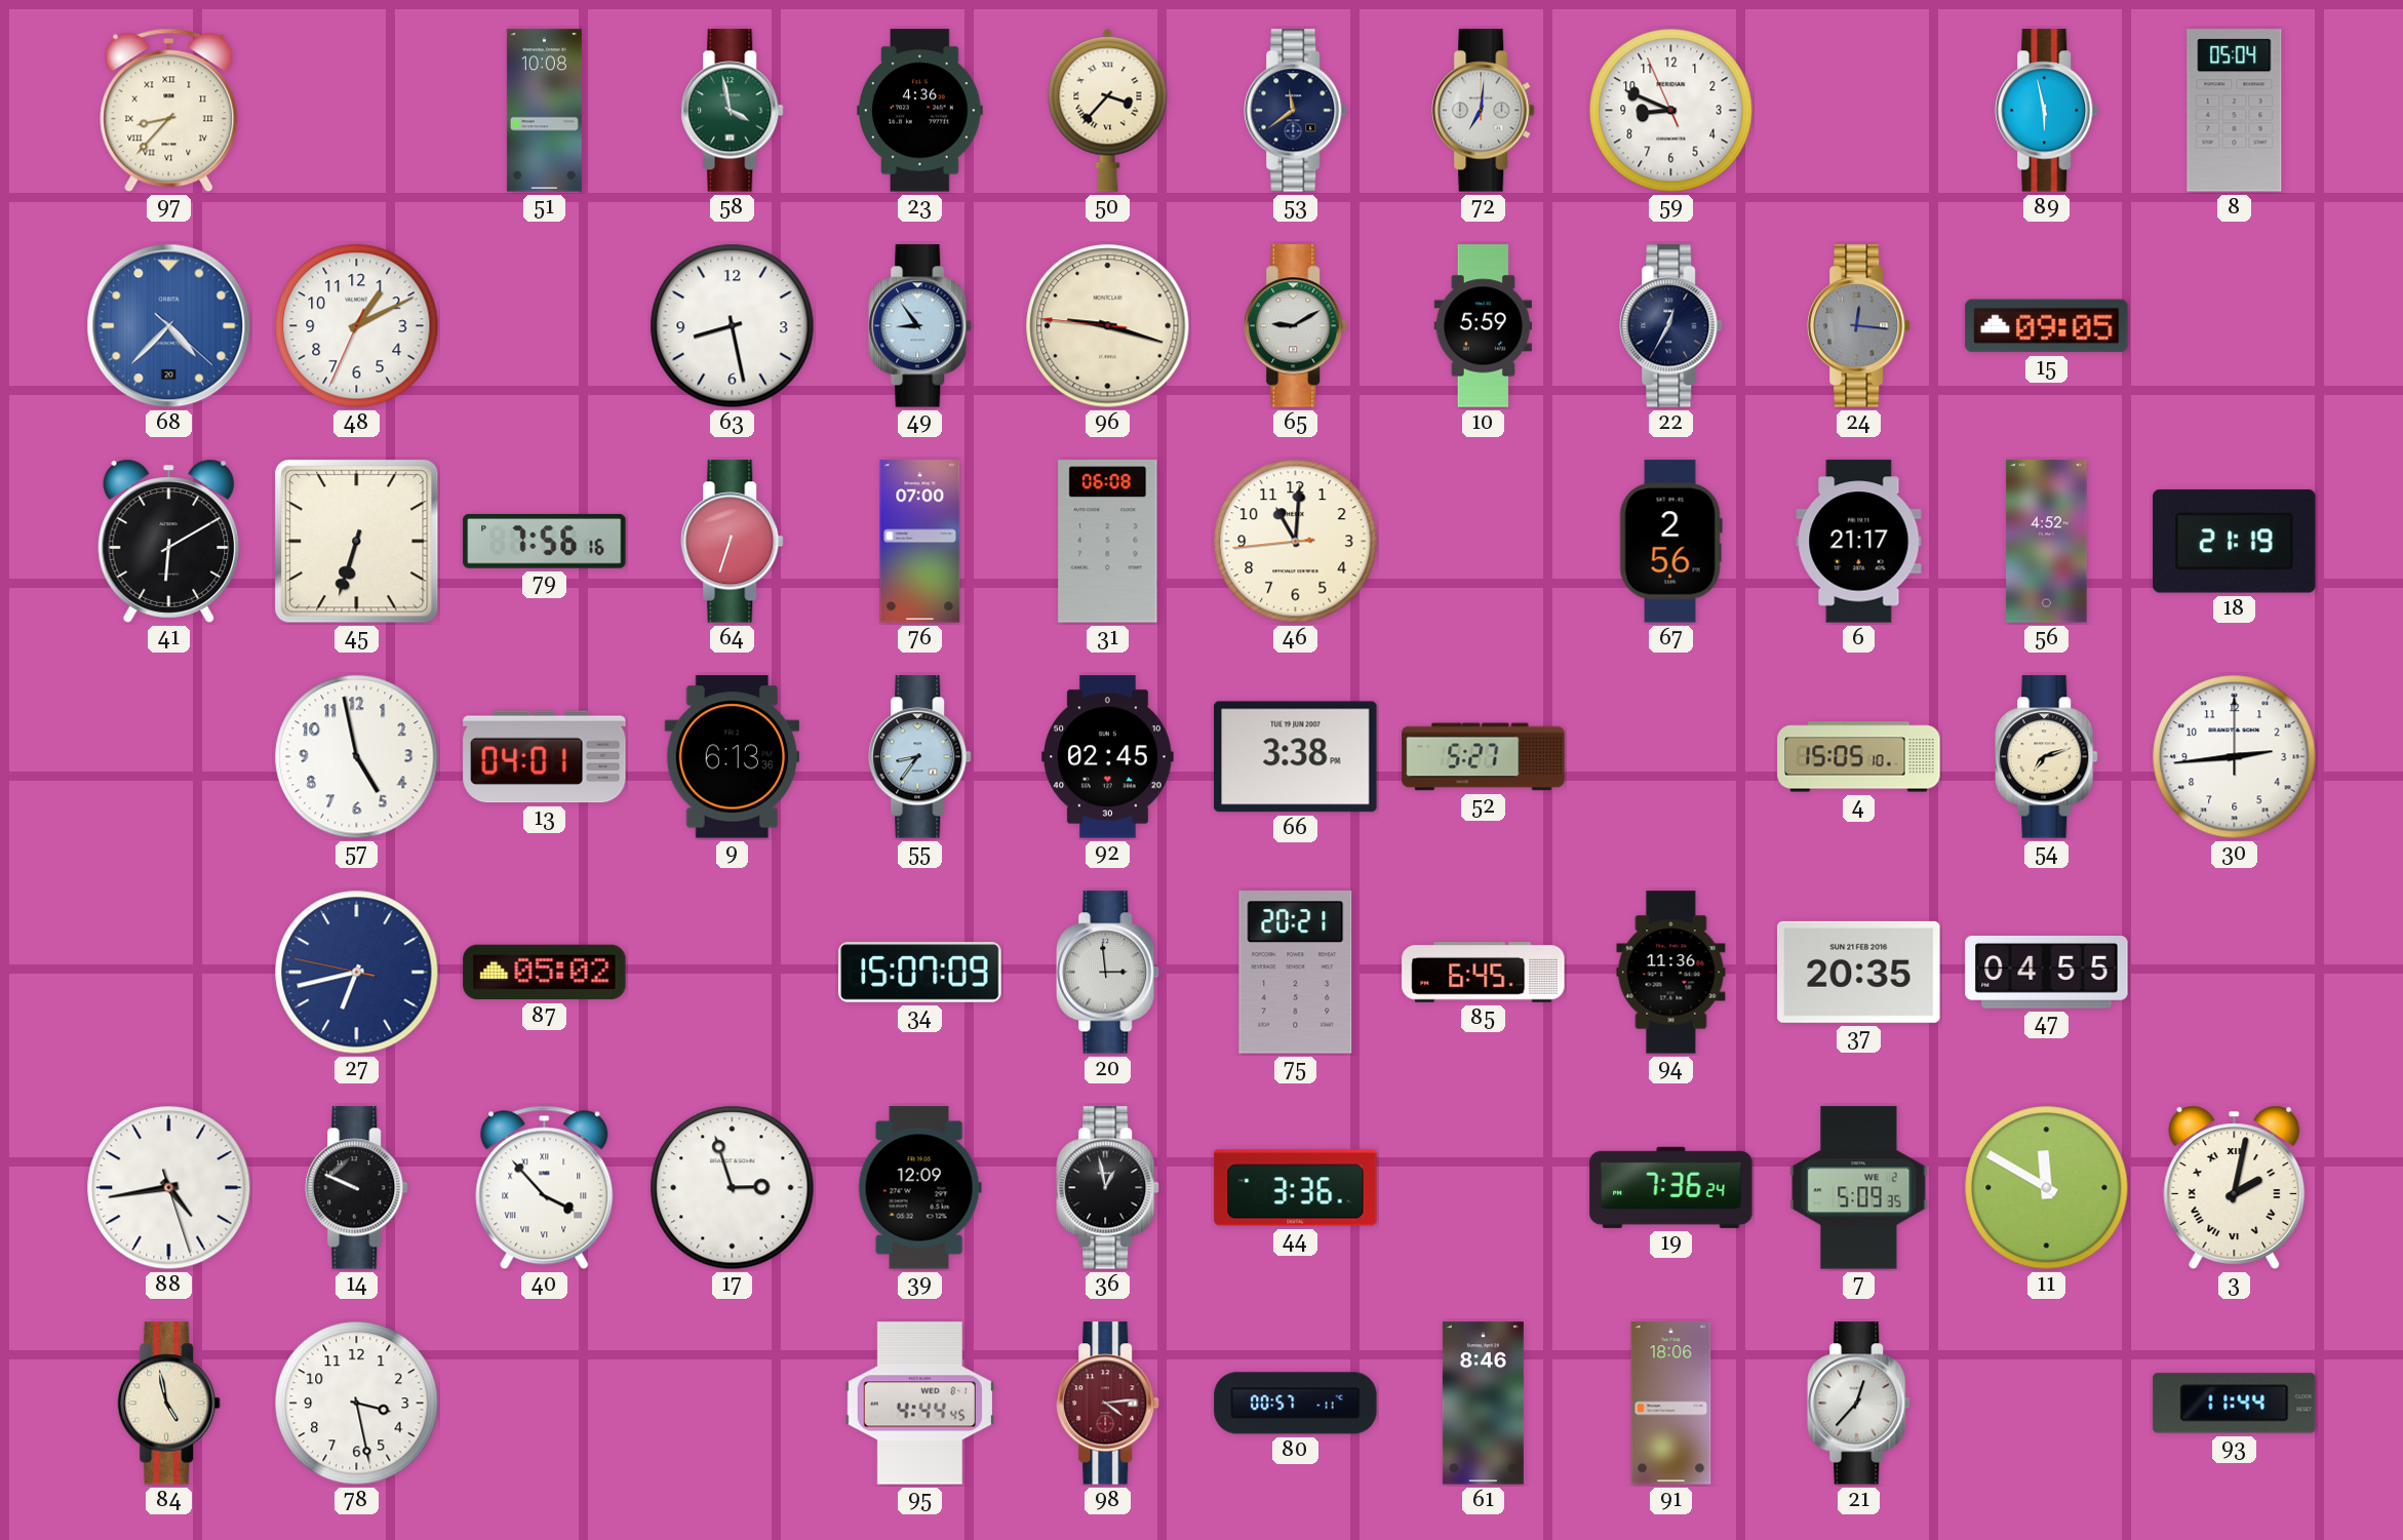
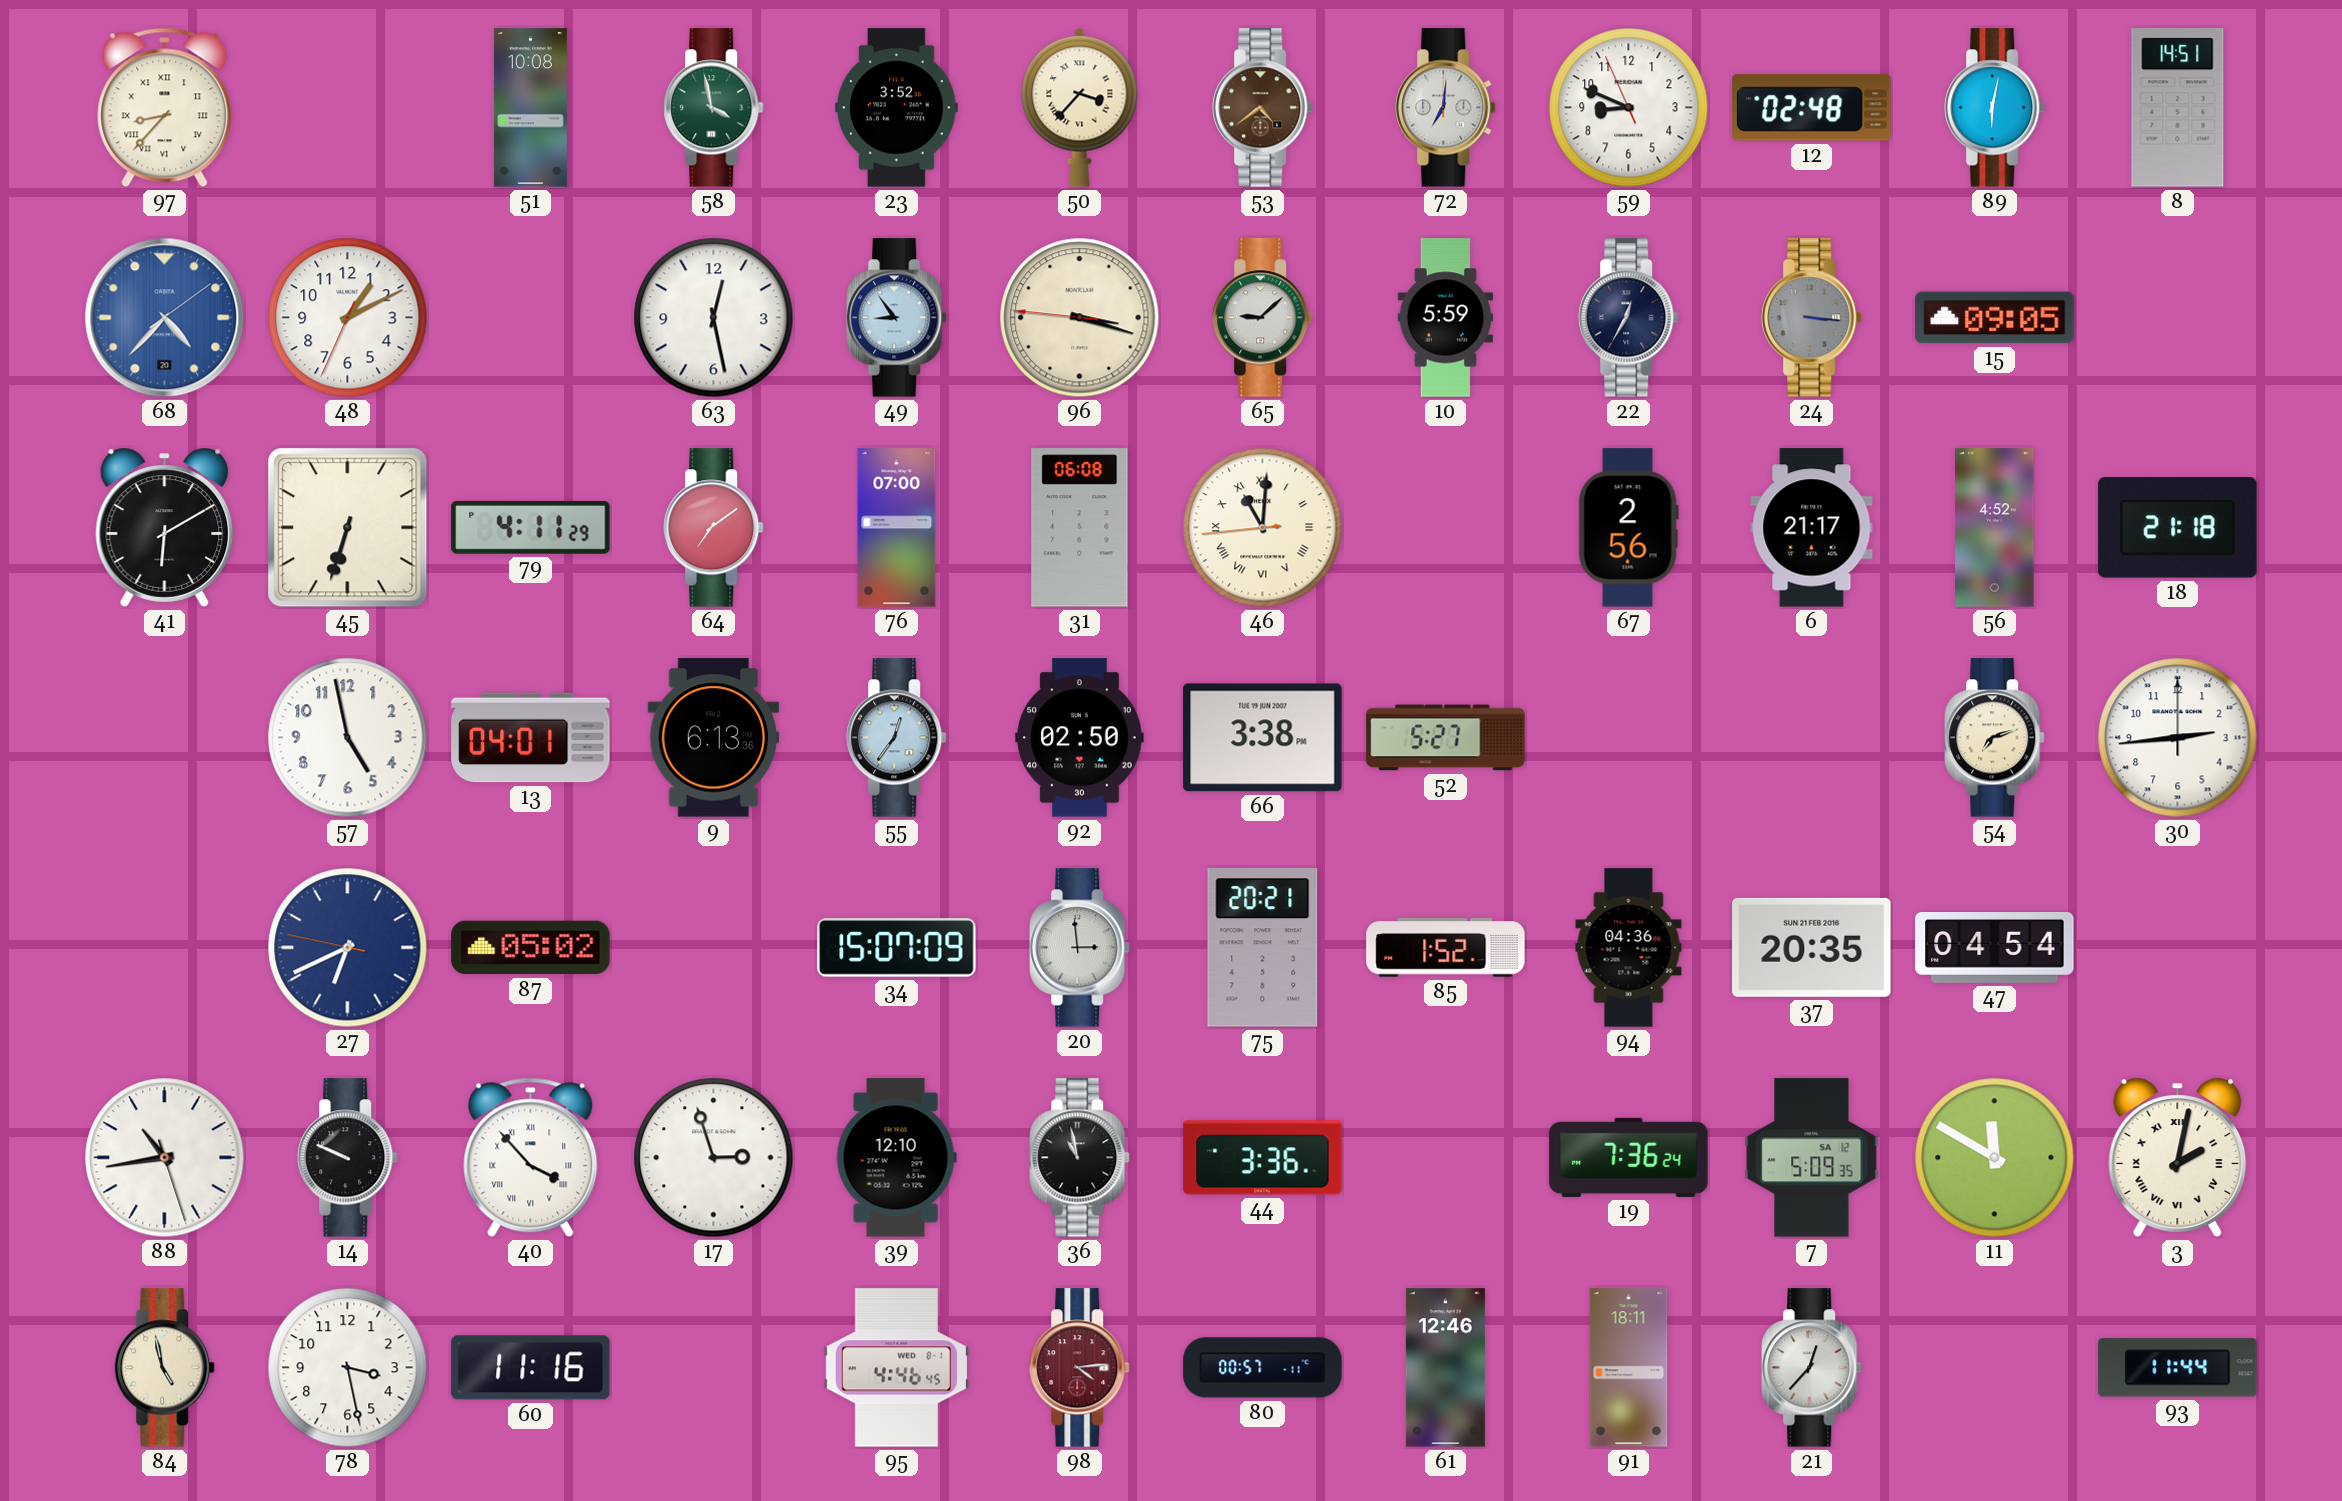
23: 4:36 -> 3:52
53: 11:39 -> 4:39
53 dial: navy -> brown
12: none -> 02:48
89: 5:58 -> 6:02
8: 05:04 -> 14:51
68: 4:37:22 -> 4:37:09
63: 8:28 -> 12:28
96: 9:17 -> 3:17
65: 9:10 -> 9:08
24: 12:16 -> 3:16
79: 7:56 -> 4:11
64: 6:33 -> 7:09
46 numerals: Arabic -> Roman
18: 21:19 -> 21:18
55: 8:36 -> 12:36
92: 02:45 -> 02:50
4: 15:05 -> none
27: 6:42 -> 6:40
85: 6:45 -> 1:52
94: 11:36 -> 04:36
47: 04:55 -> 04:54
88: 4:43 -> 10:43
39: 12:09 -> 12:10
36: 12:58 -> 10:58
7 date: WE 2 -> SA 12
60: none -> 11:16
95: 4:44 -> 4:46
61: 8:46 -> 12:46
91: 18:06 -> 18:11
